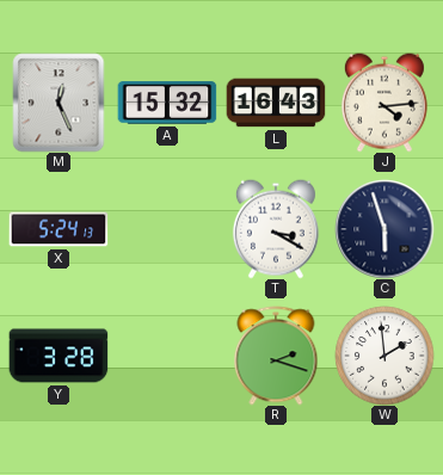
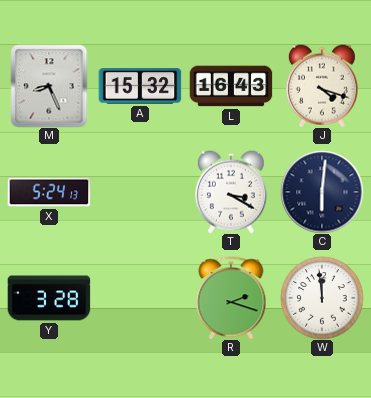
M: 12:26 -> 8:26
J: 4:14 -> 4:18
C: 5:57 -> 6:01
W: 1:59 -> 11:59
